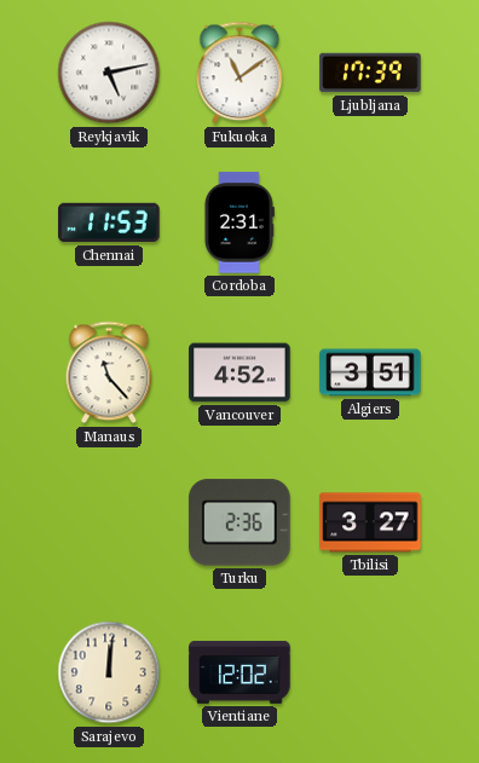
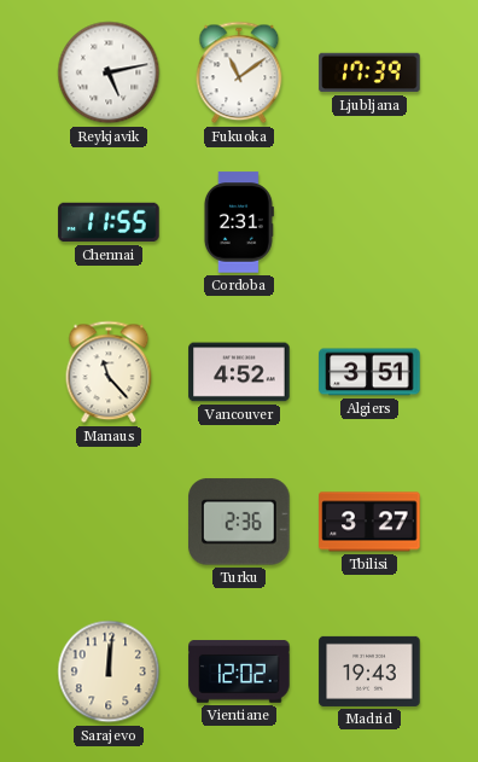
Chennai: 11:53 -> 11:55
Madrid: none -> 19:43
